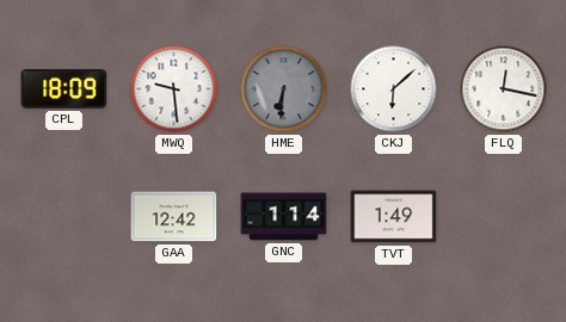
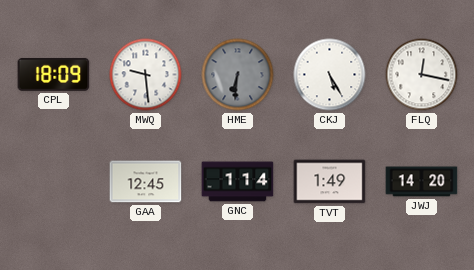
CKJ: 6:08 -> 5:25
GAA: 12:42 -> 12:45
JWJ: none -> 14:20
